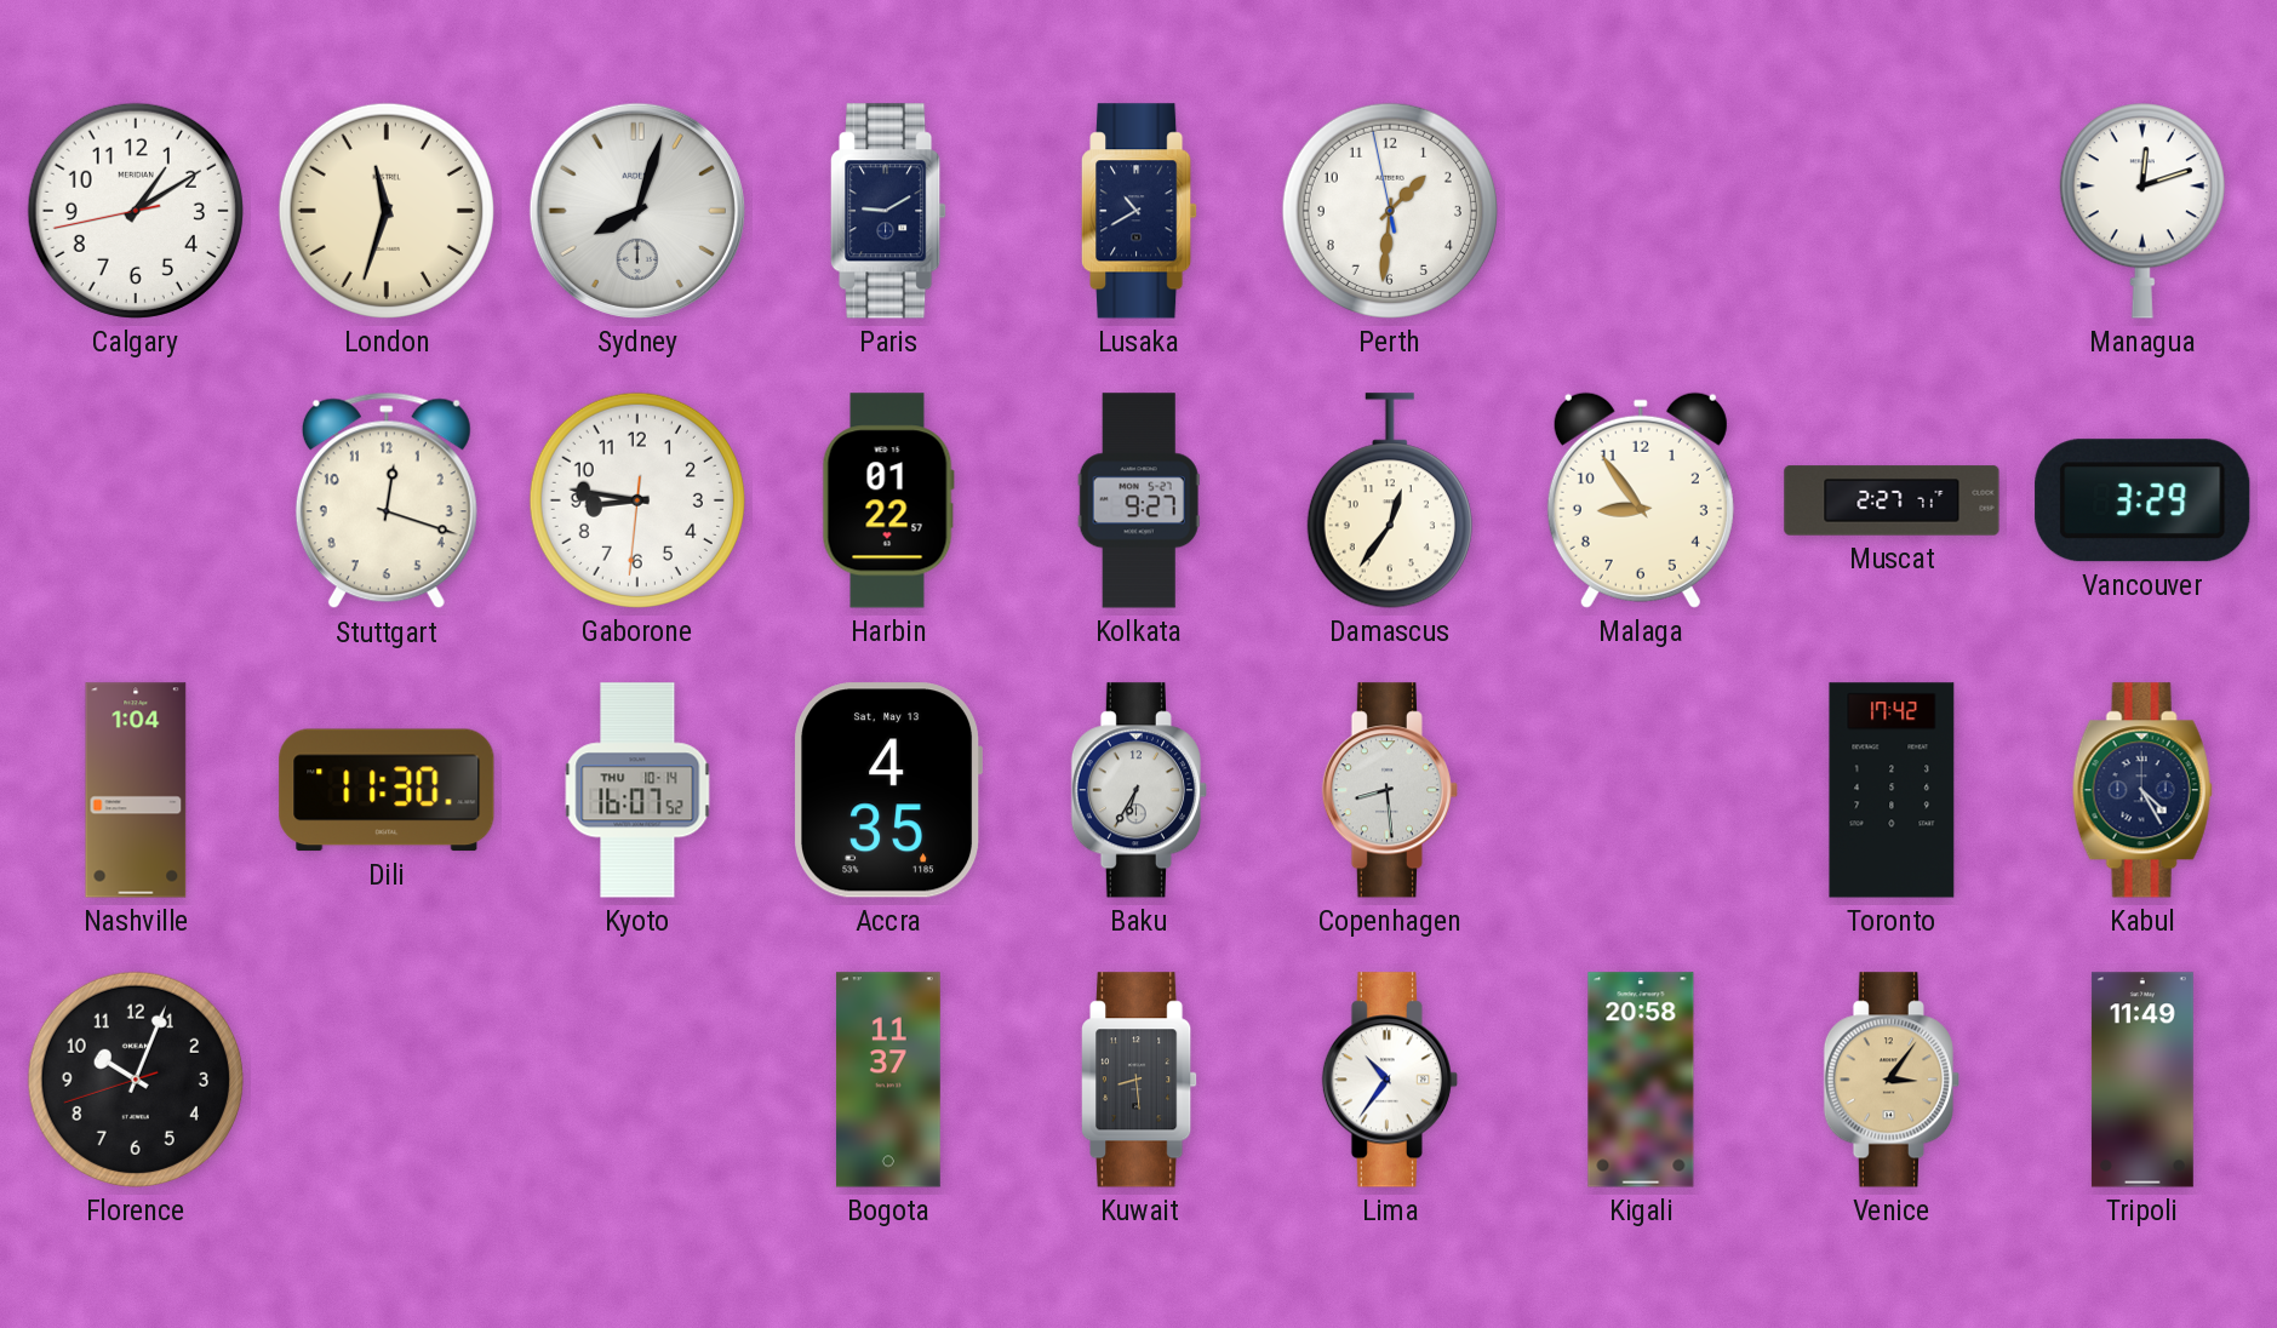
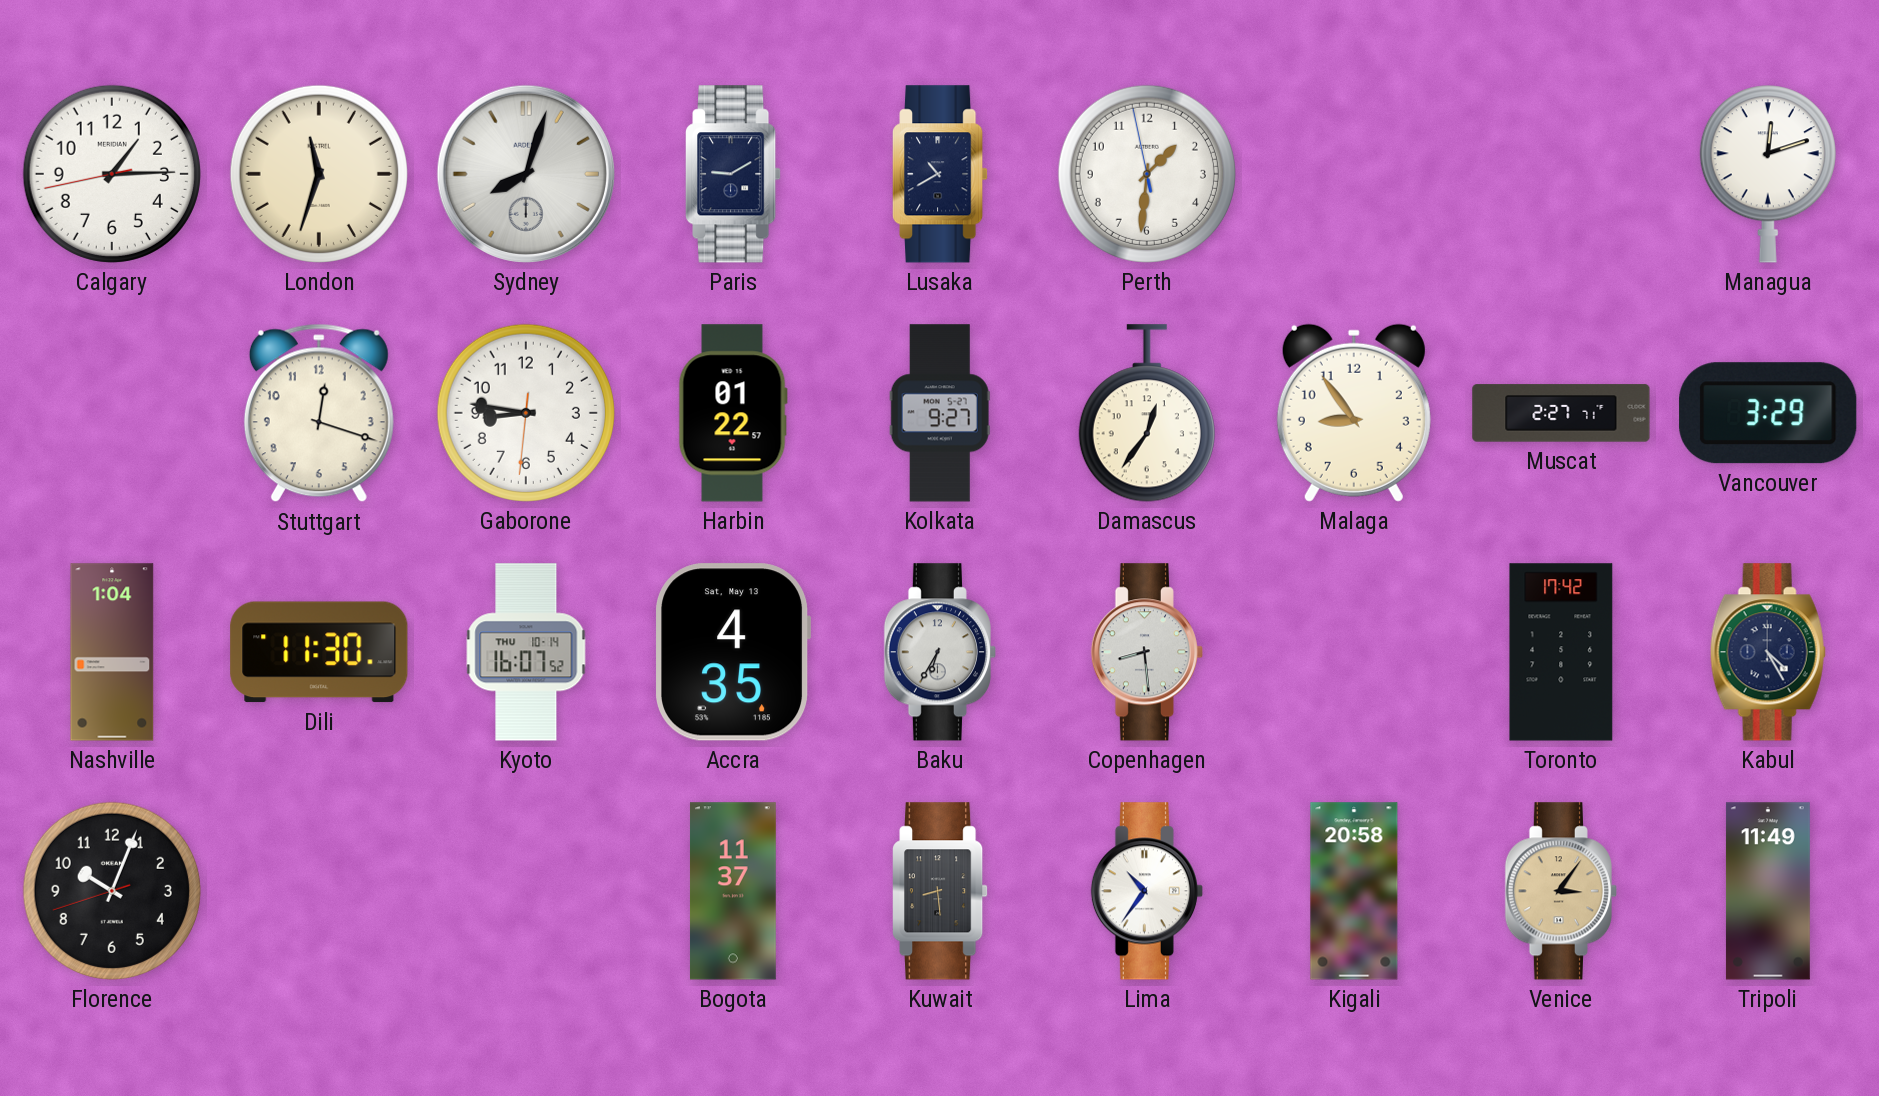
Calgary: 1:09 -> 1:14
